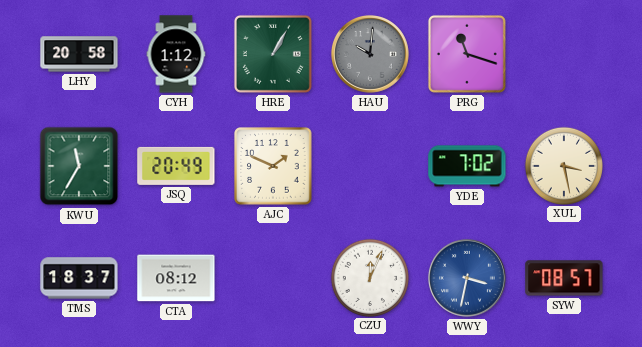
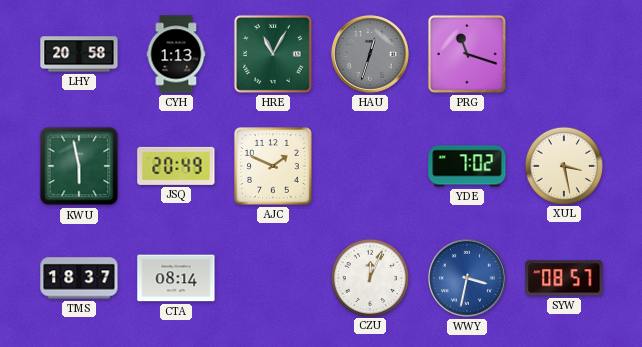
CYH: 1:12 -> 1:13
HRE: 1:05 -> 11:05
HAU: 10:01 -> 12:33
KWU: 11:35 -> 5:58
CTA: 08:12 -> 08:14
